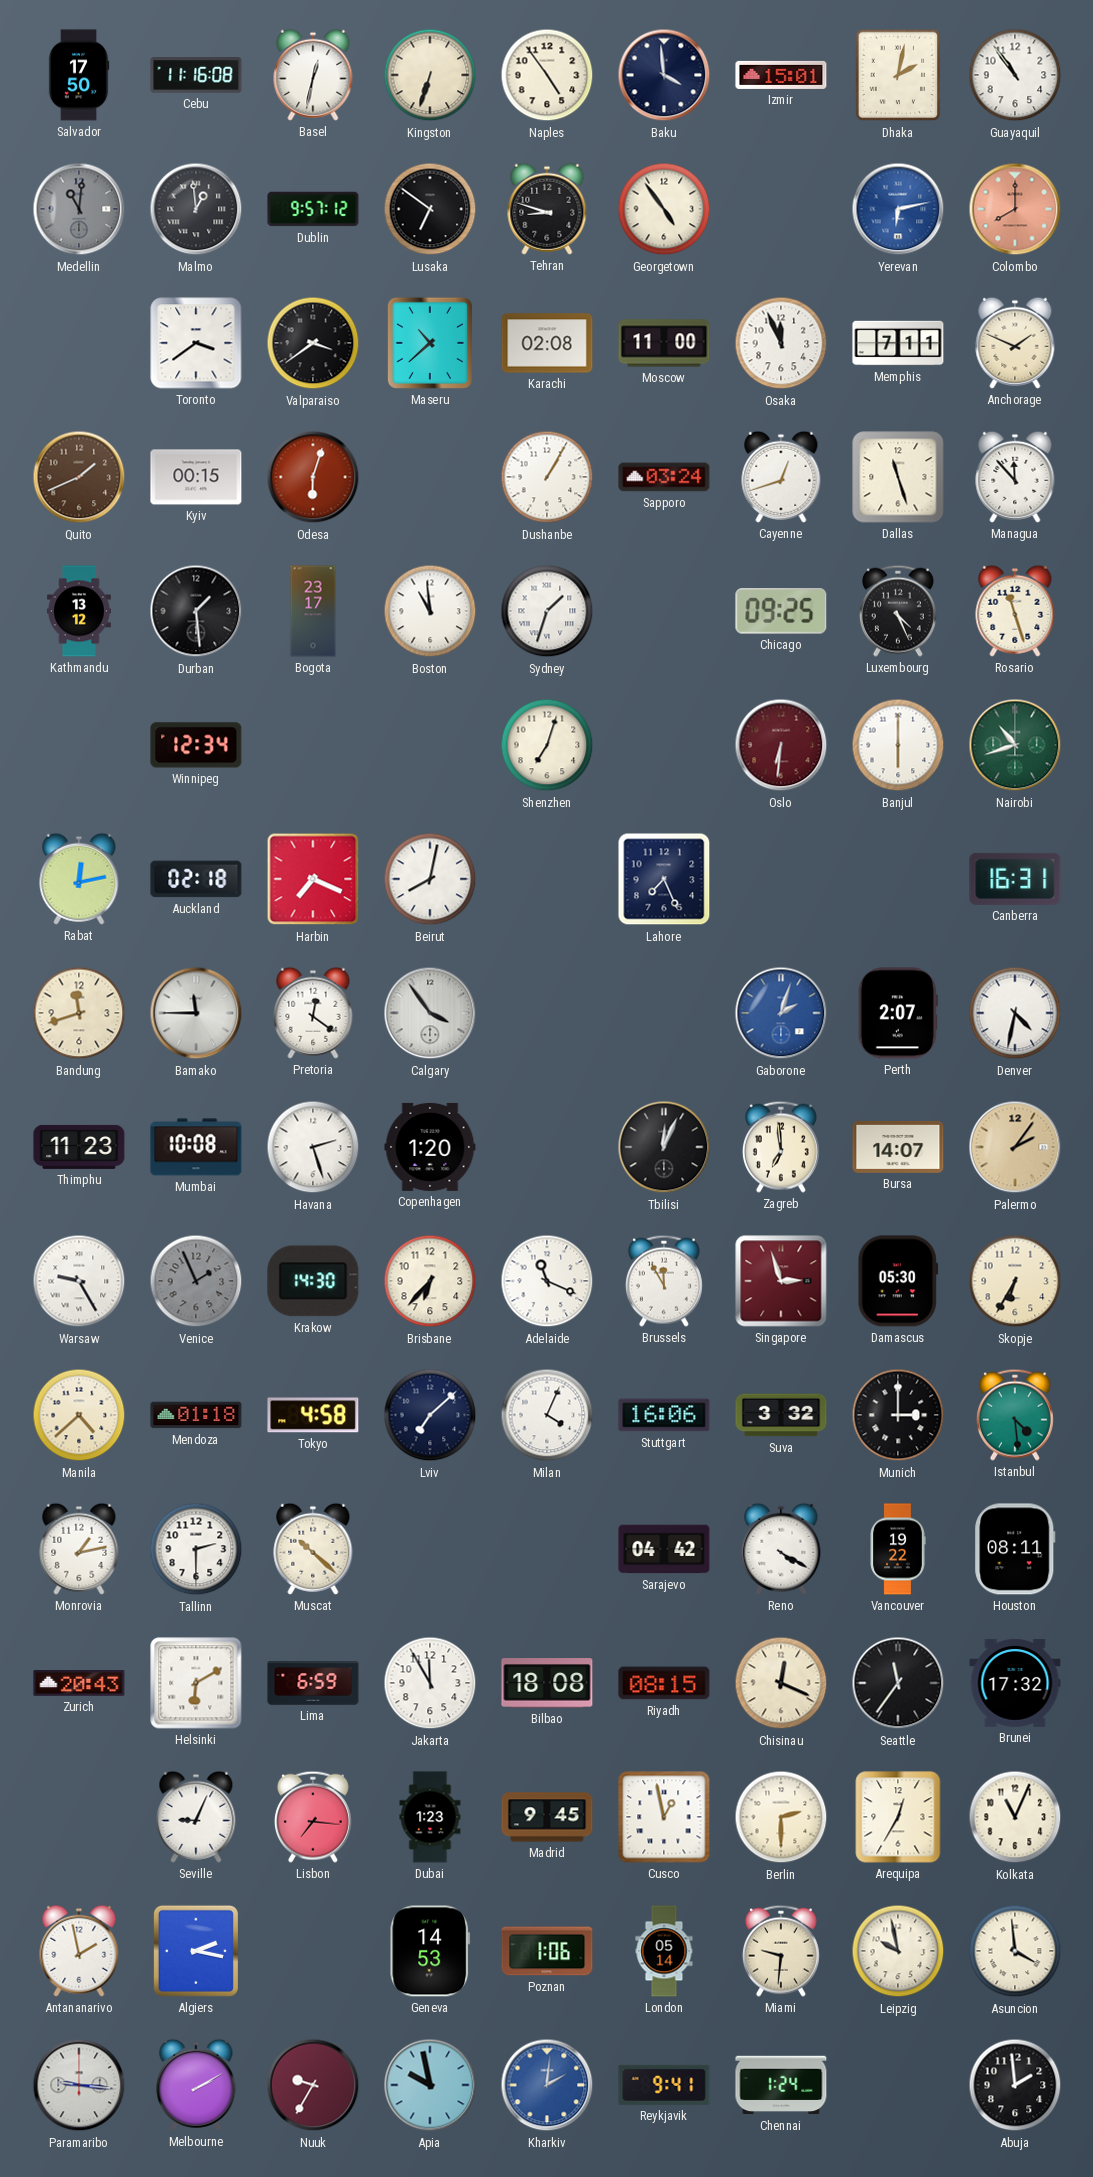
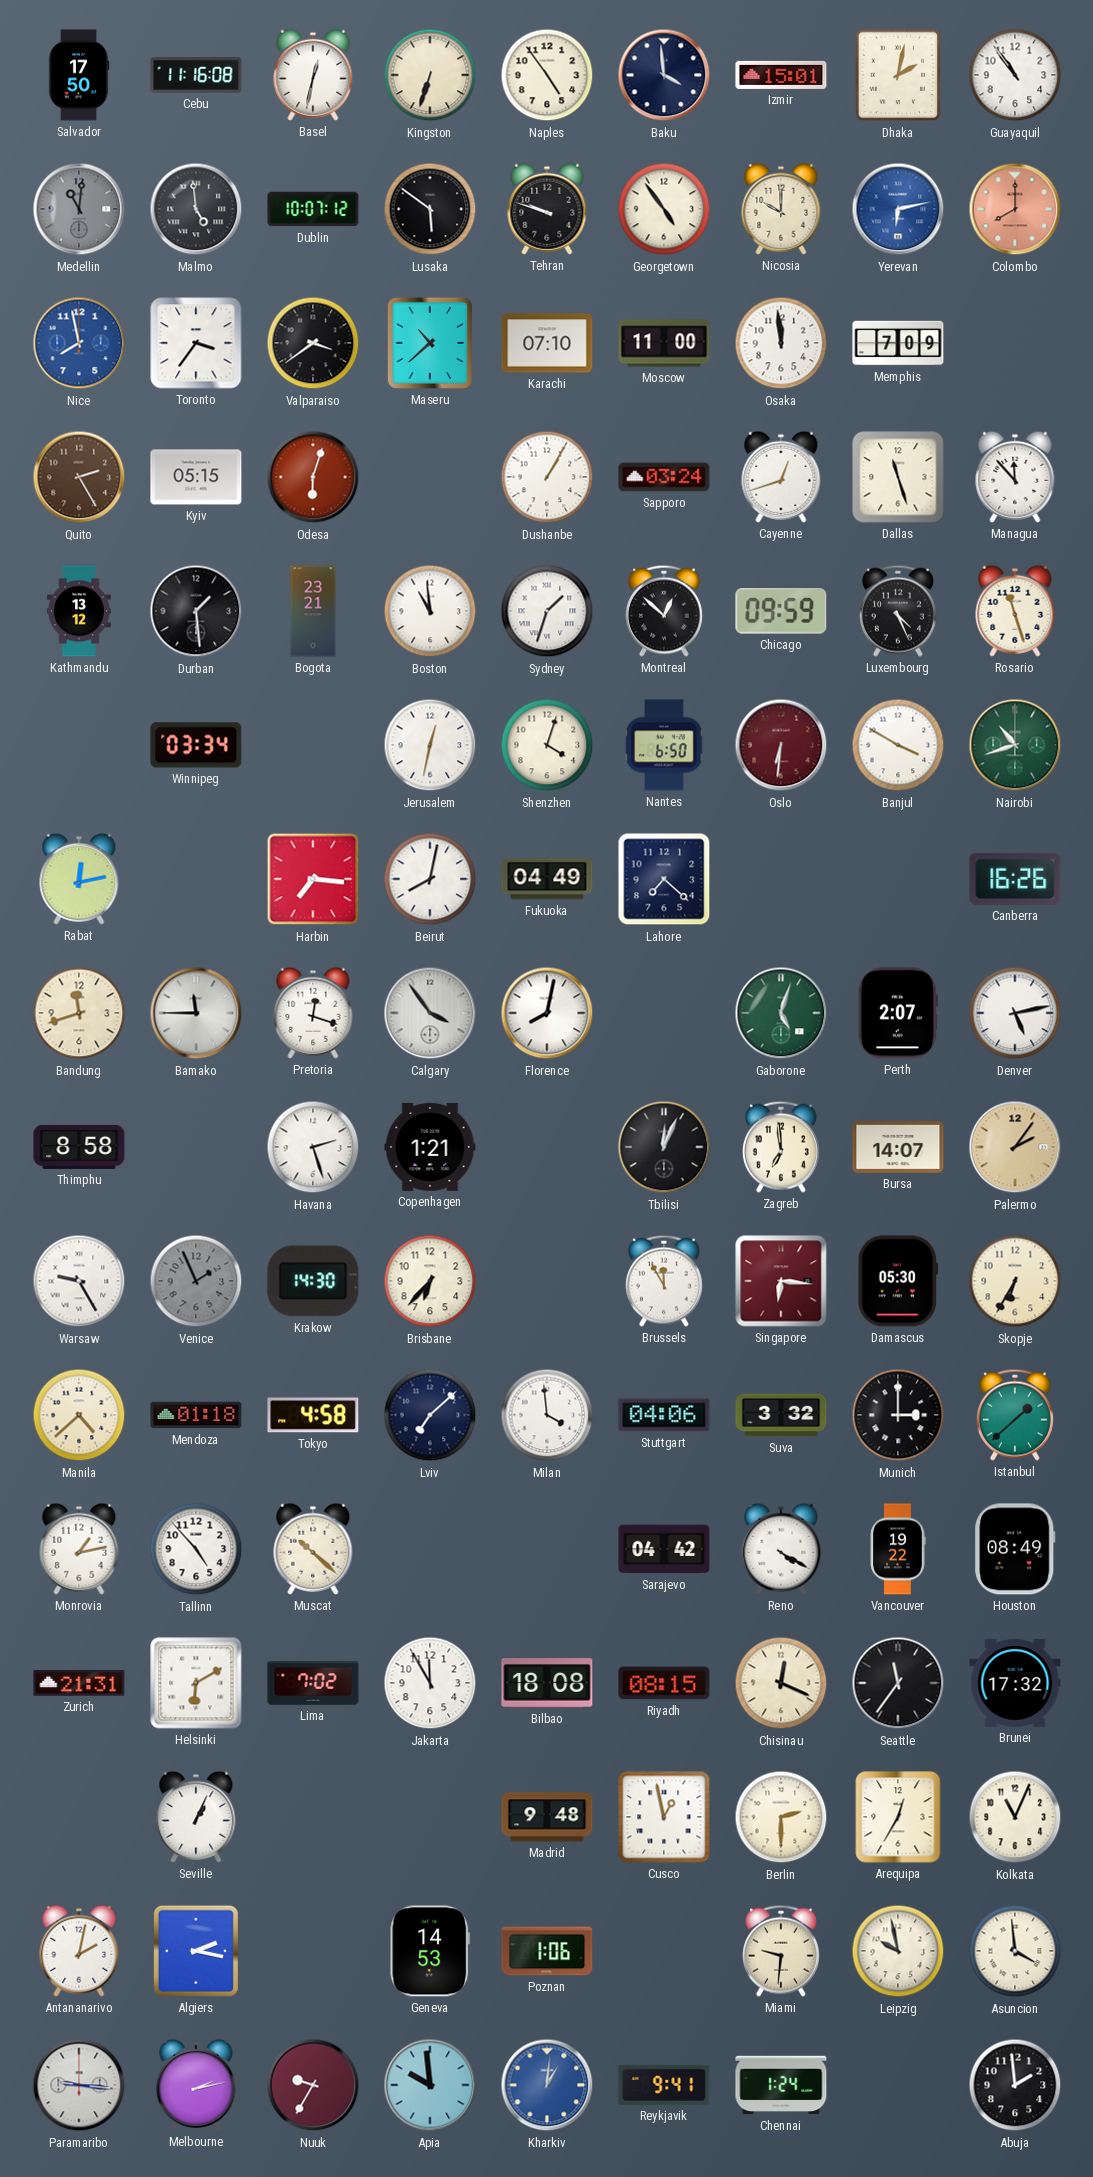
Malmo: 12:59 -> 4:59
Dublin: 9:57 -> 10:07
Lusaka: 6:51 -> 5:51
Tehran: 8:48 -> 9:48
Nicosia: none -> 10:00
Nice: none -> 7:58
Toronto: 3:39 -> 3:36
Karachi: 02:08 -> 07:10
Osaka: 11:56 -> 11:59
Memphis: 7:11 -> 7:09
Anchorage: 1:49 -> none
Quito: 1:41 -> 2:25
Kyiv: 00:15 -> 05:15
Bogota: 23:17 -> 23:21
Montreal: none -> 12:52
Chicago: 09:25 -> 09:59
Winnipeg: 12:34 -> 03:34
Jerusalem: none -> 12:32
Shenzhen: 7:03 -> 4:03
Nantes: none -> 6:50
Banjul: 6:00 -> 3:50
Auckland: 02:18 -> none
Harbin: 7:19 -> 7:16
Fukuoka: none -> 04:49
Lahore: 7:26 -> 7:22
Canberra: 16:31 -> 16:26
Pretoria: 12:21 -> 12:18
Florence: none -> 8:02
Gaborone: 2:03 -> 5:03
Gaborone dial: blue -> green
Denver: 4:32 -> 5:13
Thimphu: 11:23 -> 8:58
Mumbai: 10:08 -> none
Copenhagen: 1:20 -> 1:21
Adelaide: 11:19 -> none
Singapore: 2:57 -> 6:16
Milan: 4:04 -> 3:59
Stuttgart: 16:06 -> 04:06
Istanbul: 4:29 -> 1:38
Tallinn: 2:30 -> 4:53
Houston: 08:11 -> 08:49
Zurich: 20:43 -> 21:31
Lima: 6:59 -> 7:02
Seville: 9:04 -> 1:04
Lisbon: 7:16 -> none
Dubai: 1:23 -> none
Madrid: 9:45 -> 9:48
Antananarivo: 1:58 -> 2:02
London: 05:14 -> none
Melbourne: 2:10 -> 2:13
Apia: 9:58 -> 9:59
Kharkiv: 2:01 -> 1:01
